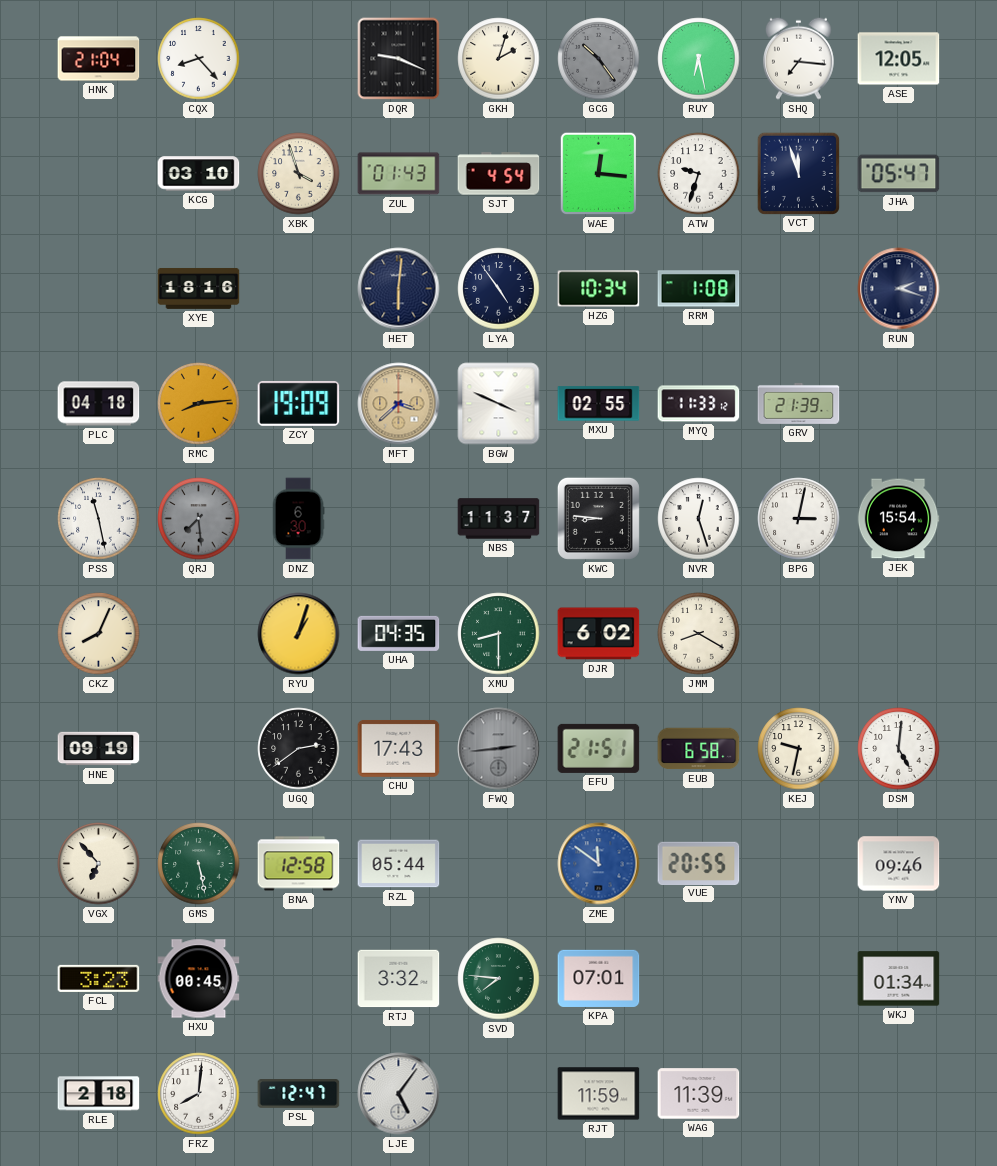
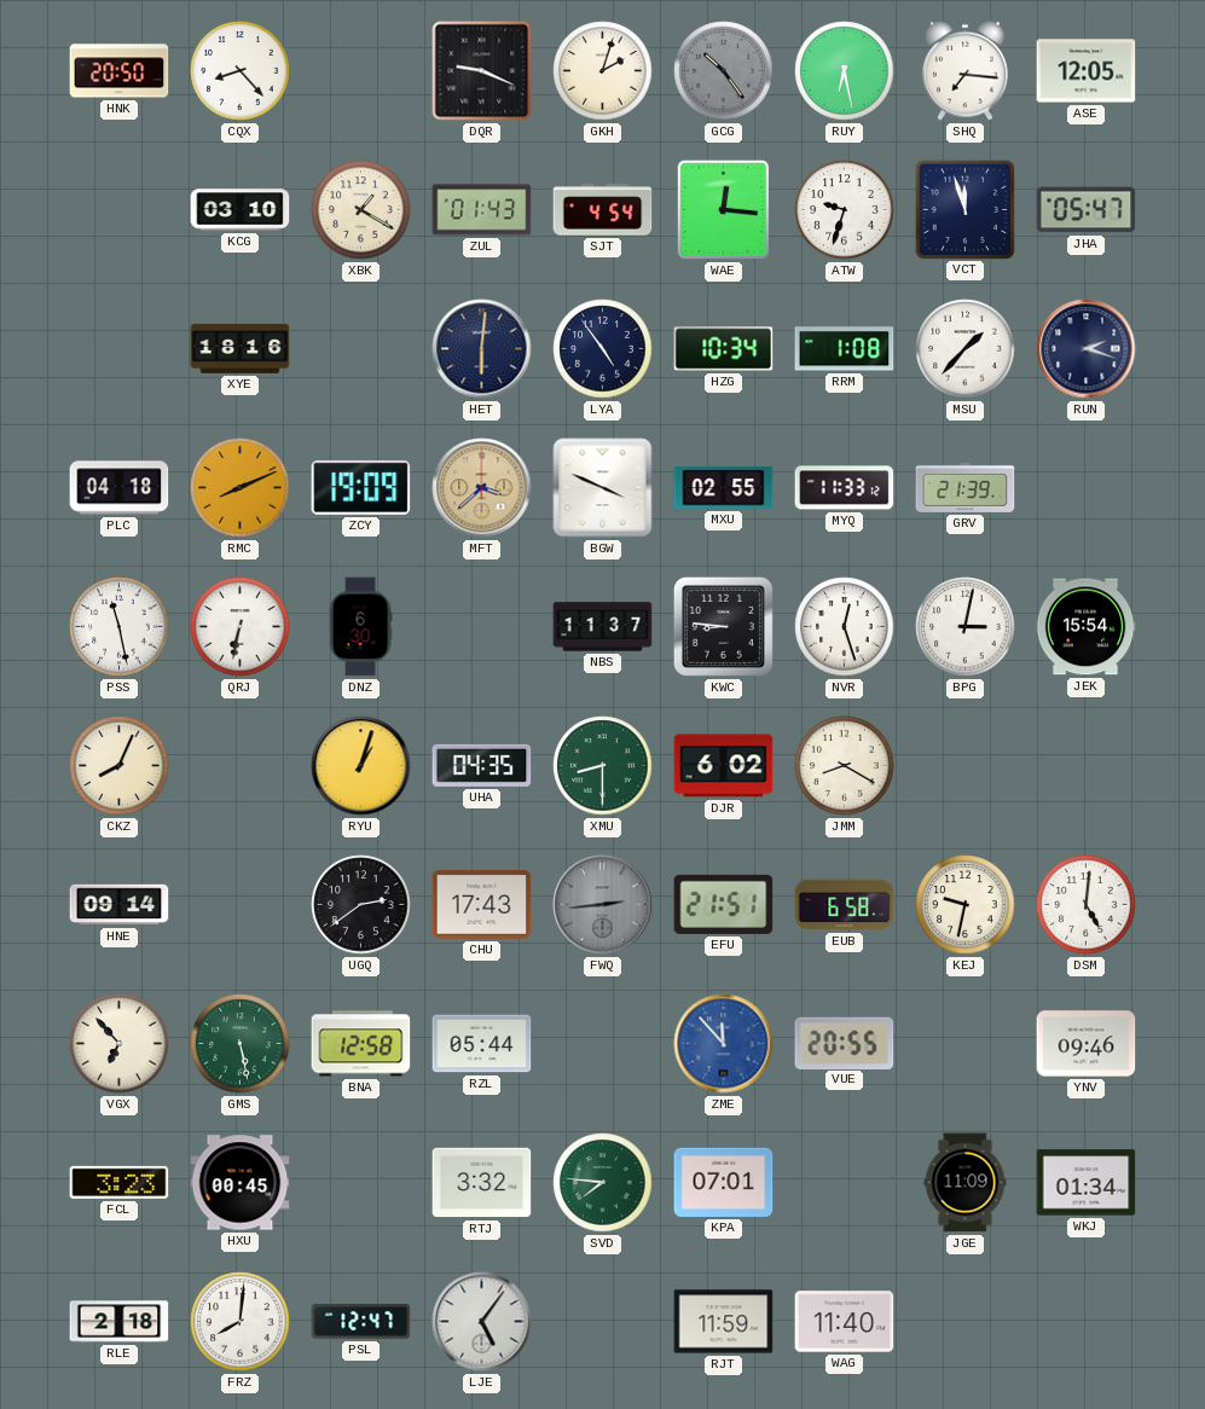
HNK: 21:04 -> 20:50
XBK: 3:57 -> 1:20
MSU: none -> 1:37
RMC: 8:14 -> 8:11
QRJ: 7:29 -> 6:32
QRJ dial: grey -> white
HNE: 09:19 -> 09:14
ZME: 11:51 -> 11:53
JGE: none -> 11:09
WAG: 11:39 -> 11:40
